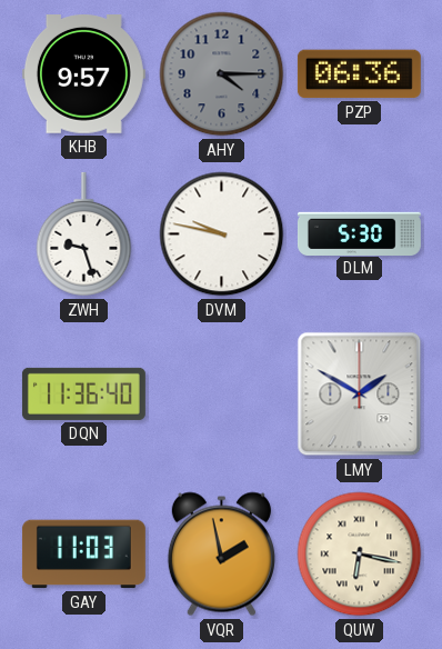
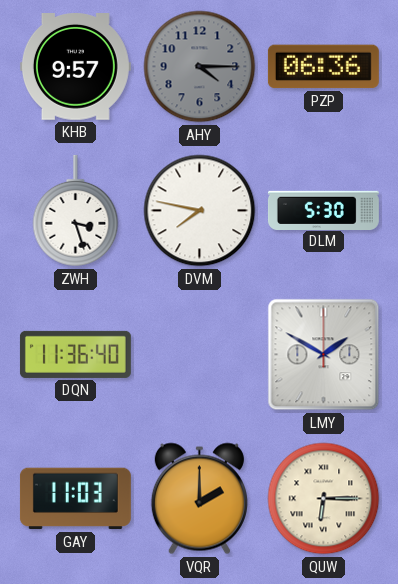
ZWH: 9:27 -> 3:27
DVM: 9:47 -> 7:47
VQR: 1:58 -> 2:00
QUW: 6:17 -> 6:15
